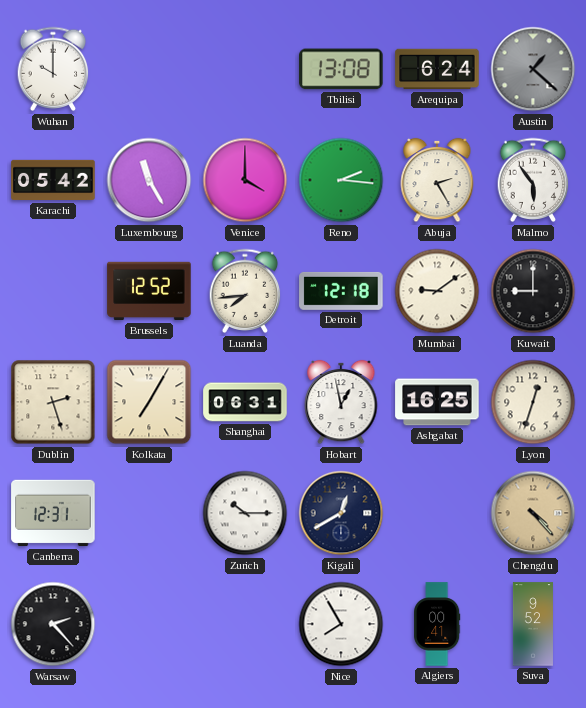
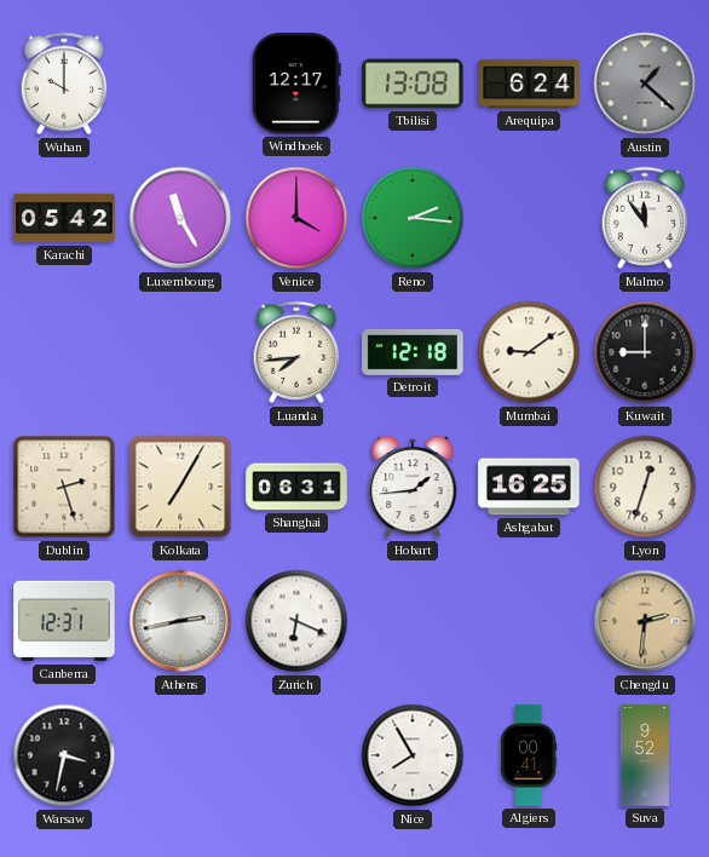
Windhoek: none -> 12:17
Abuja: 2:25 -> none
Malmo: 5:54 -> 11:54
Brussels: 12:52 -> none
Hobart: 12:58 -> 1:44
Athens: none -> 2:43
Zurich: 10:15 -> 6:19
Kigali: 12:40 -> none
Chengdu: 4:23 -> 2:31
Warsaw: 2:23 -> 3:32
